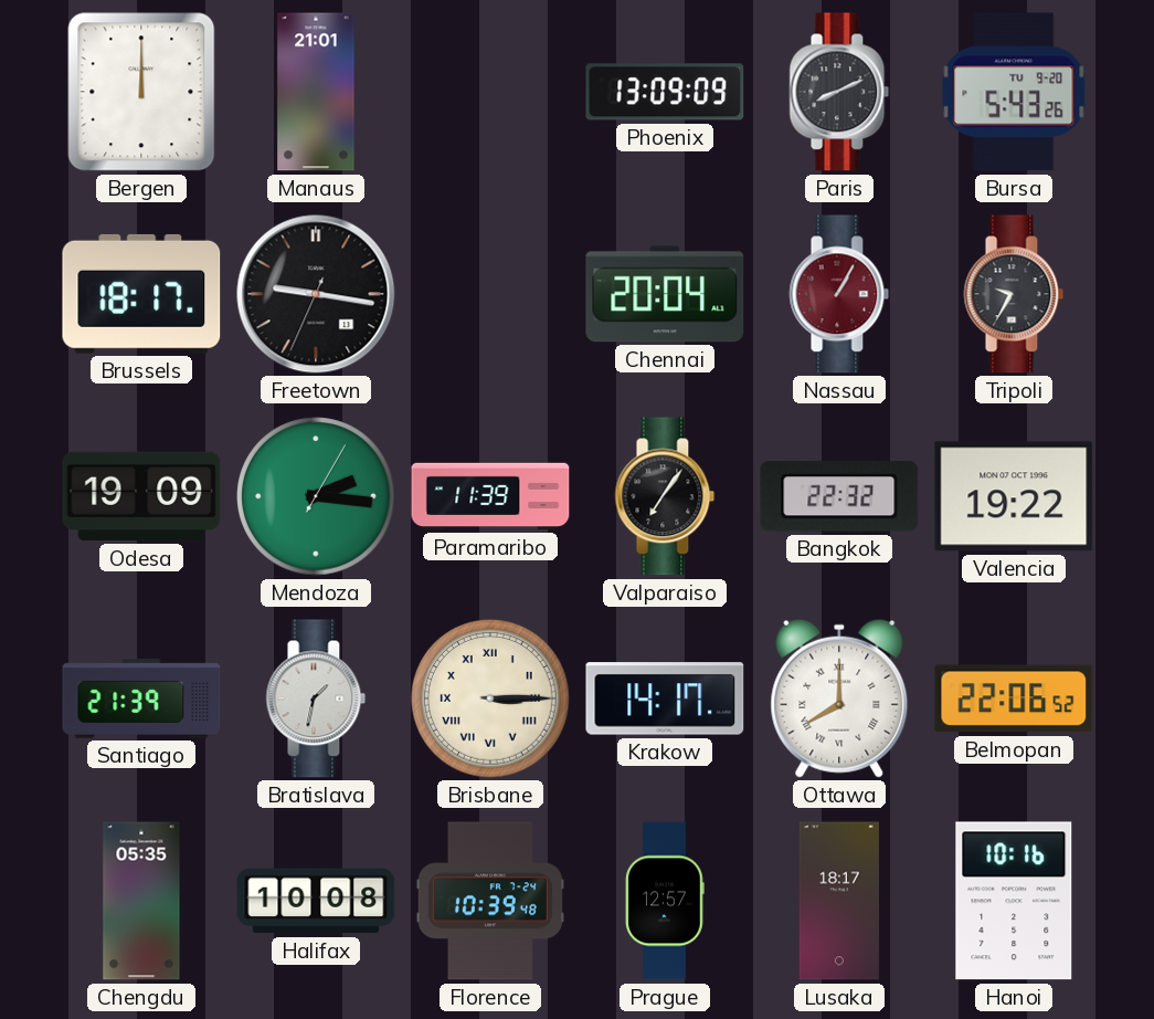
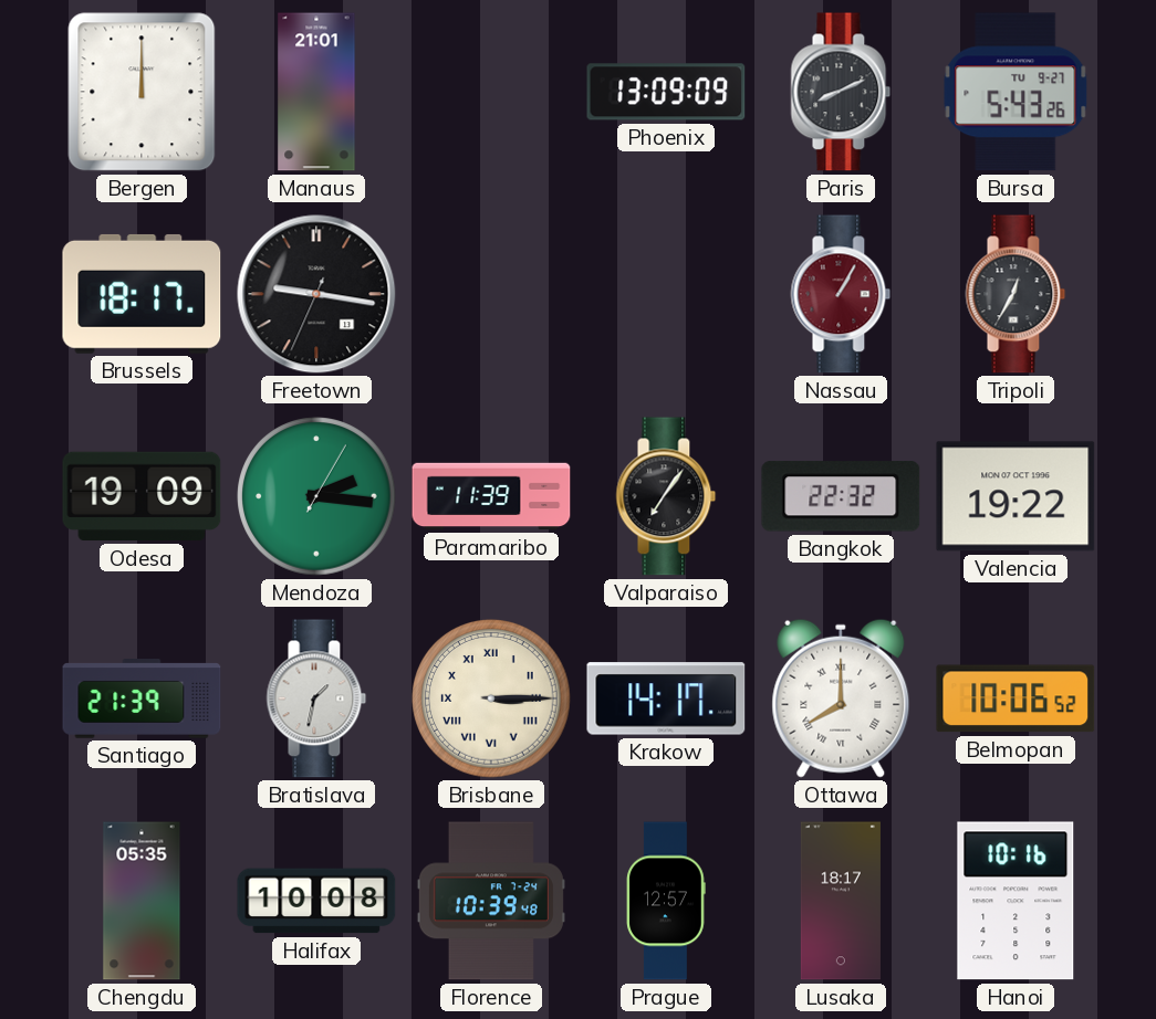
Bursa date: TU 9-20 -> TU 9-27
Chennai: 20:04 -> none
Tripoli: 9:35 -> 12:35
Belmopan: 22:06 -> 10:06
